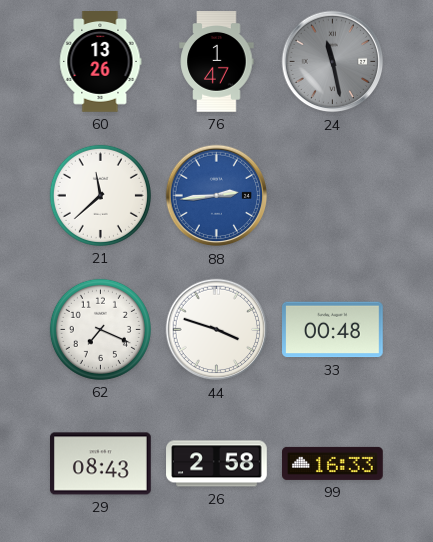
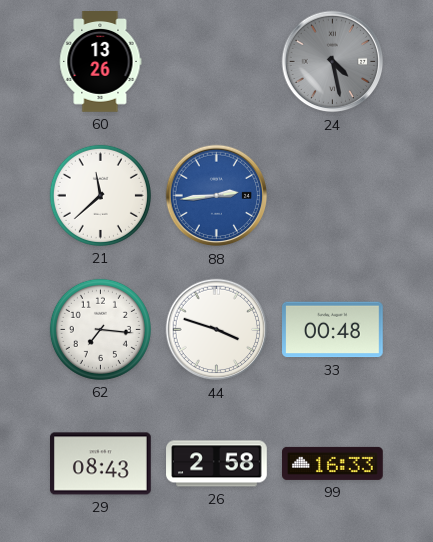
76: 1:47 -> none
24: 11:28 -> 4:28
62: 7:19 -> 7:16
